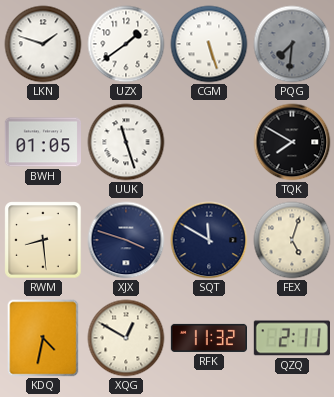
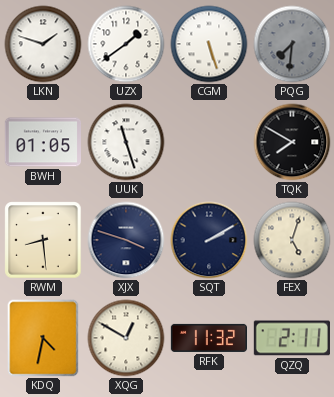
SQT: 11:50 -> 2:10
